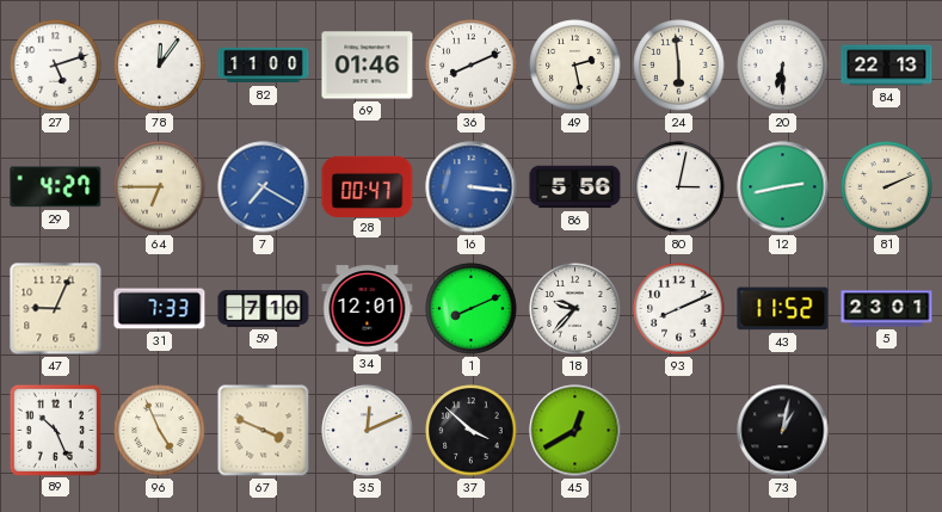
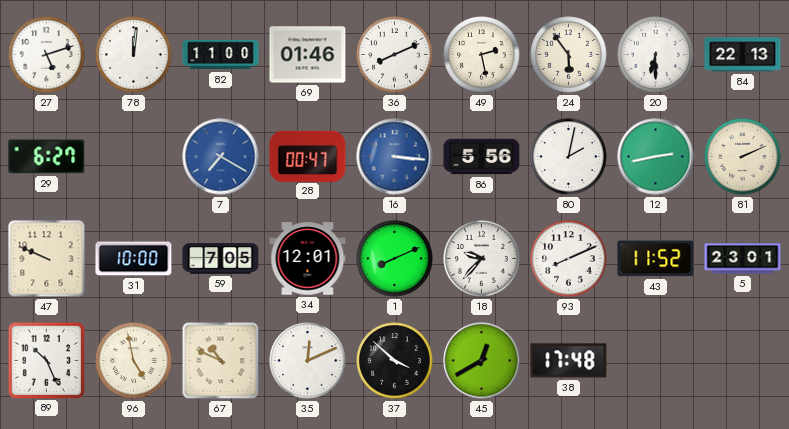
78: 12:06 -> 12:01
24: 5:59 -> 5:54
29: 4:27 -> 6:27
64: 6:45 -> none
80: 3:02 -> 2:02
47: 9:04 -> 9:49
31: 7:33 -> 10:00
59: 7:10 -> 7:05
96: 4:56 -> 4:58
67: 3:49 -> 10:49
38: none -> 17:48
73: 1:02 -> none
